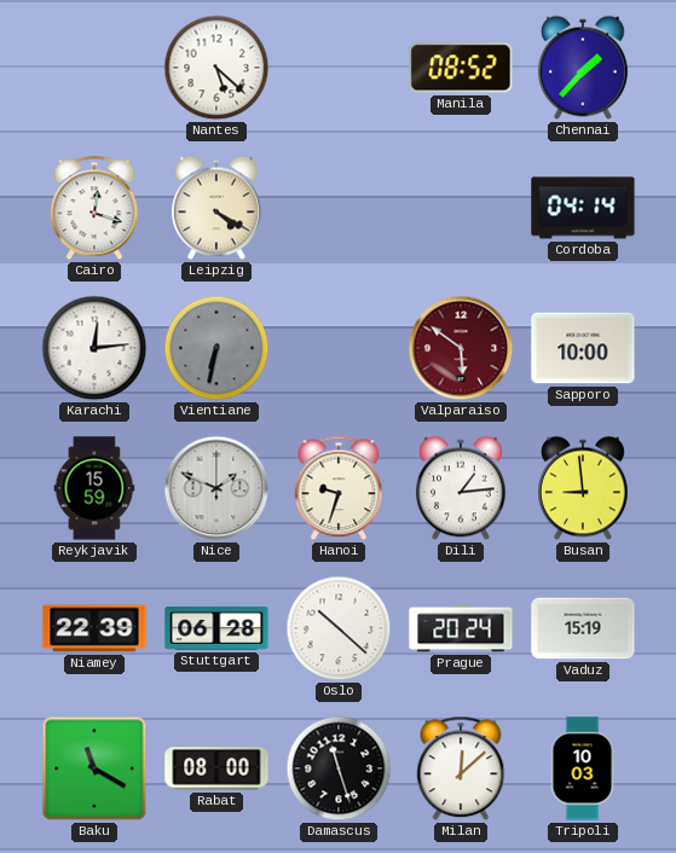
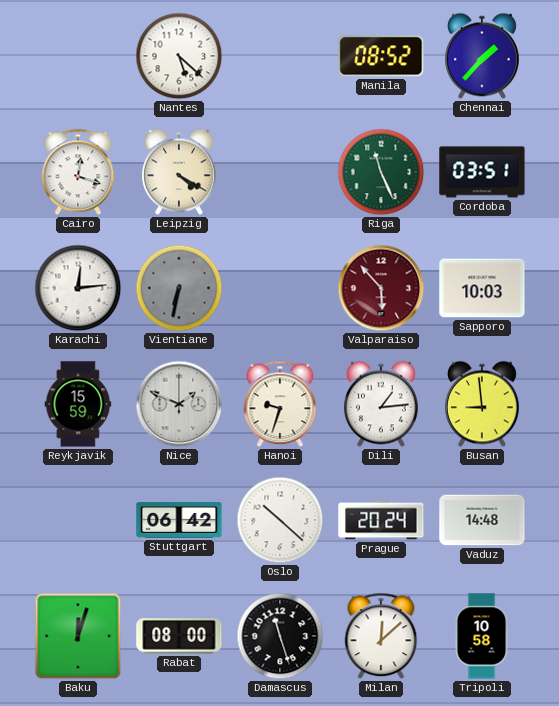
Riga: none -> 11:26
Cordoba: 04:14 -> 03:51
Valparaiso: 5:51 -> 5:53
Sapporo: 10:00 -> 10:03
Niamey: 22:39 -> none
Stuttgart: 06:28 -> 06:42
Vaduz: 15:19 -> 14:48
Baku: 11:20 -> 12:03
Tripoli: 10:03 -> 10:58
